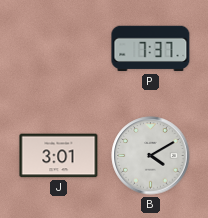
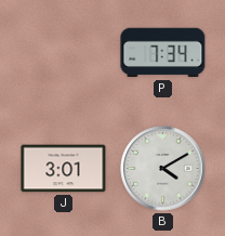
P: 7:37 -> 7:34
